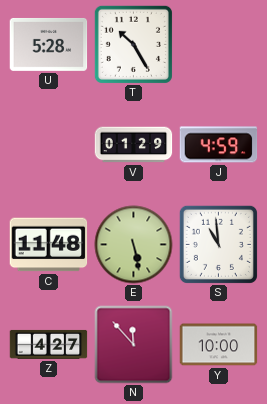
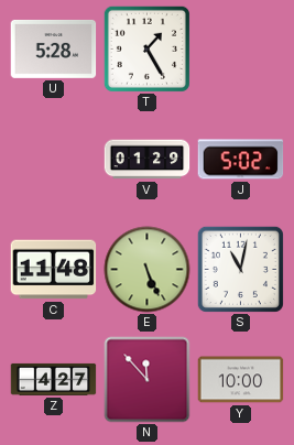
T: 10:25 -> 1:25
J: 4:59 -> 5:02
E: 5:28 -> 5:26
S: 10:59 -> 11:02
